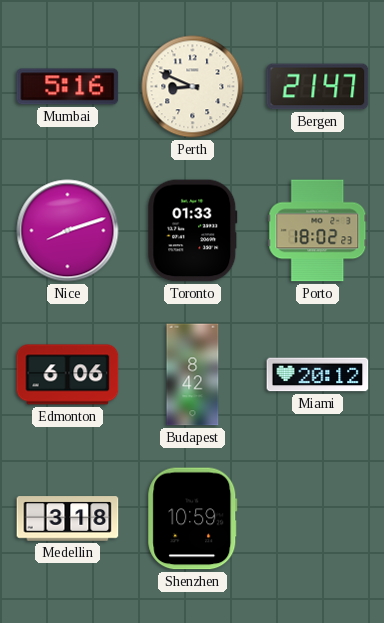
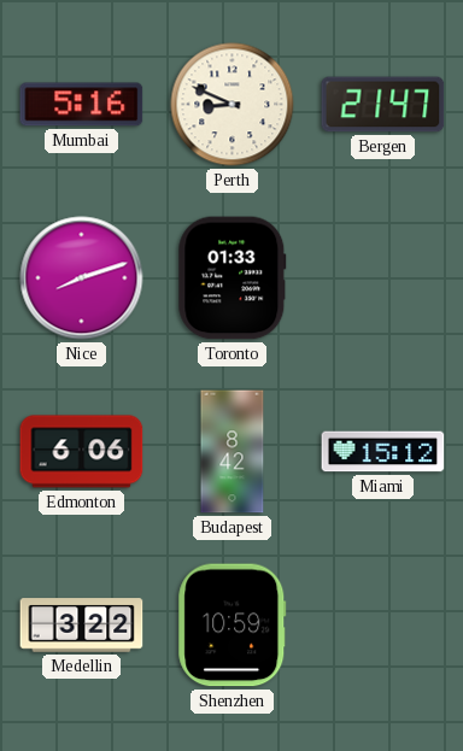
Porto: 18:02 -> none
Miami: 20:12 -> 15:12
Medellin: 3:18 -> 3:22
